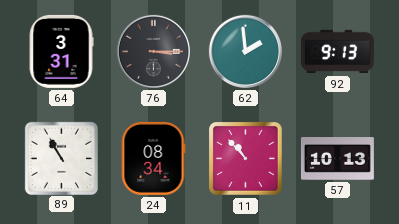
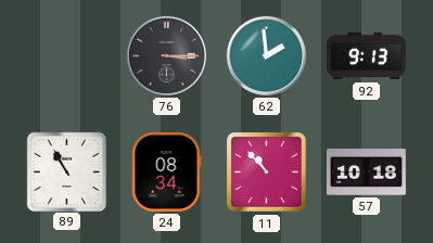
64: 3:31 -> none
57: 10:13 -> 10:18
